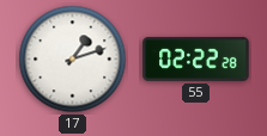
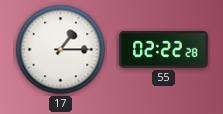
17: 1:12 -> 1:15
